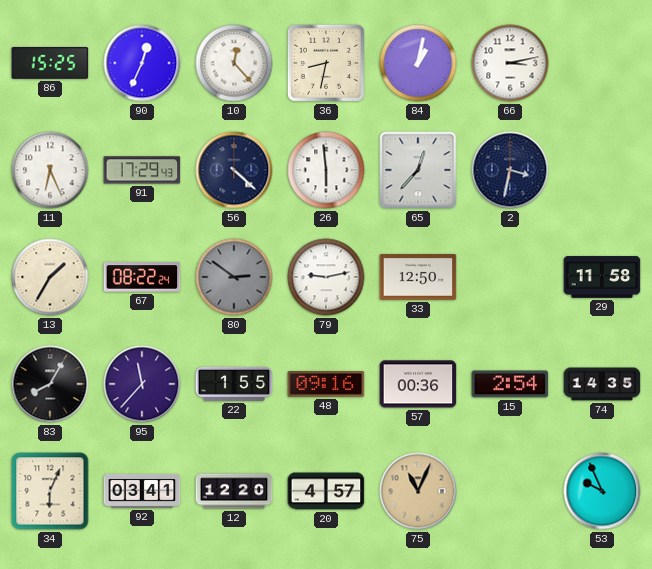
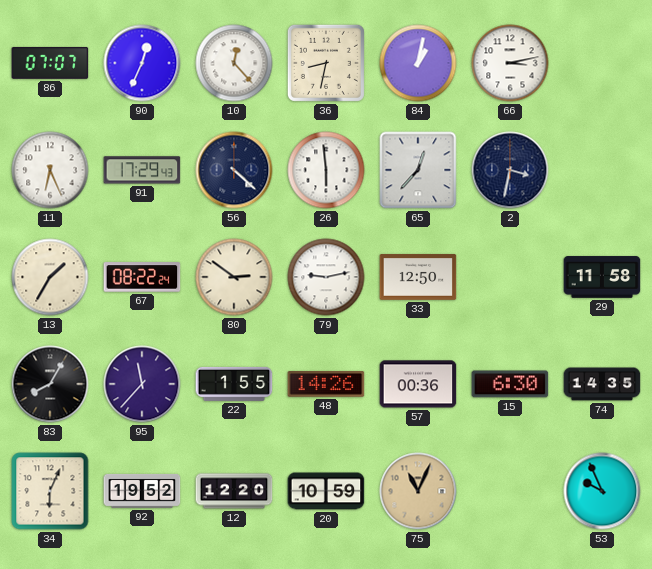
86: 15:25 -> 07:07
80 dial: grey -> cream
48: 09:16 -> 14:26
15: 2:54 -> 6:30
92: 03:41 -> 19:52
20: 4:57 -> 10:59
